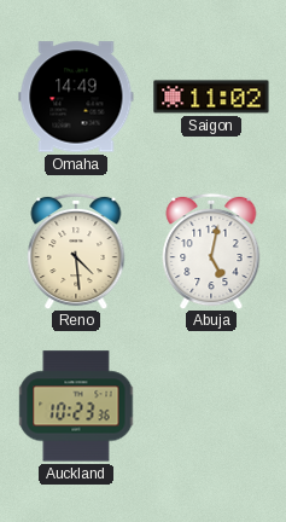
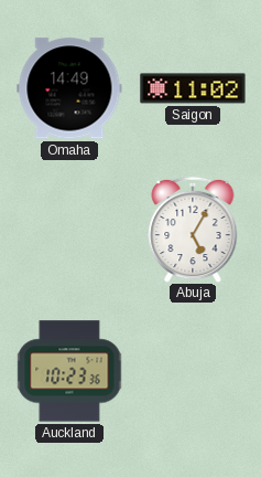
Reno: 4:29 -> none
Abuja: 5:02 -> 5:05
